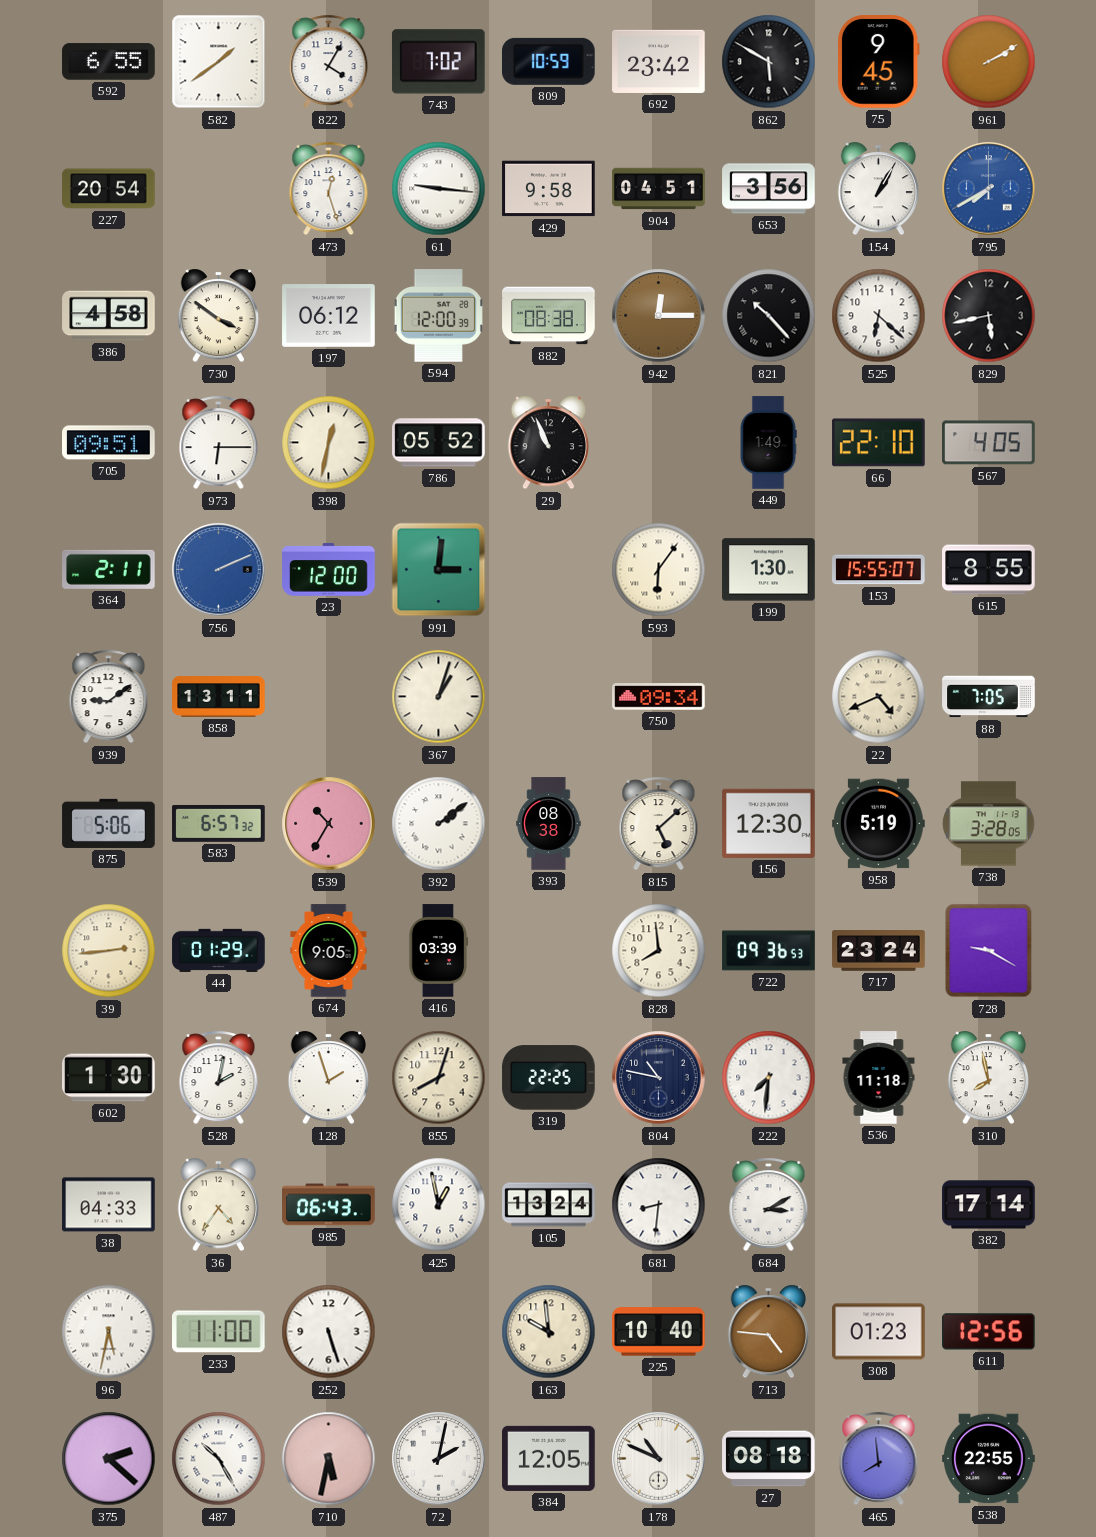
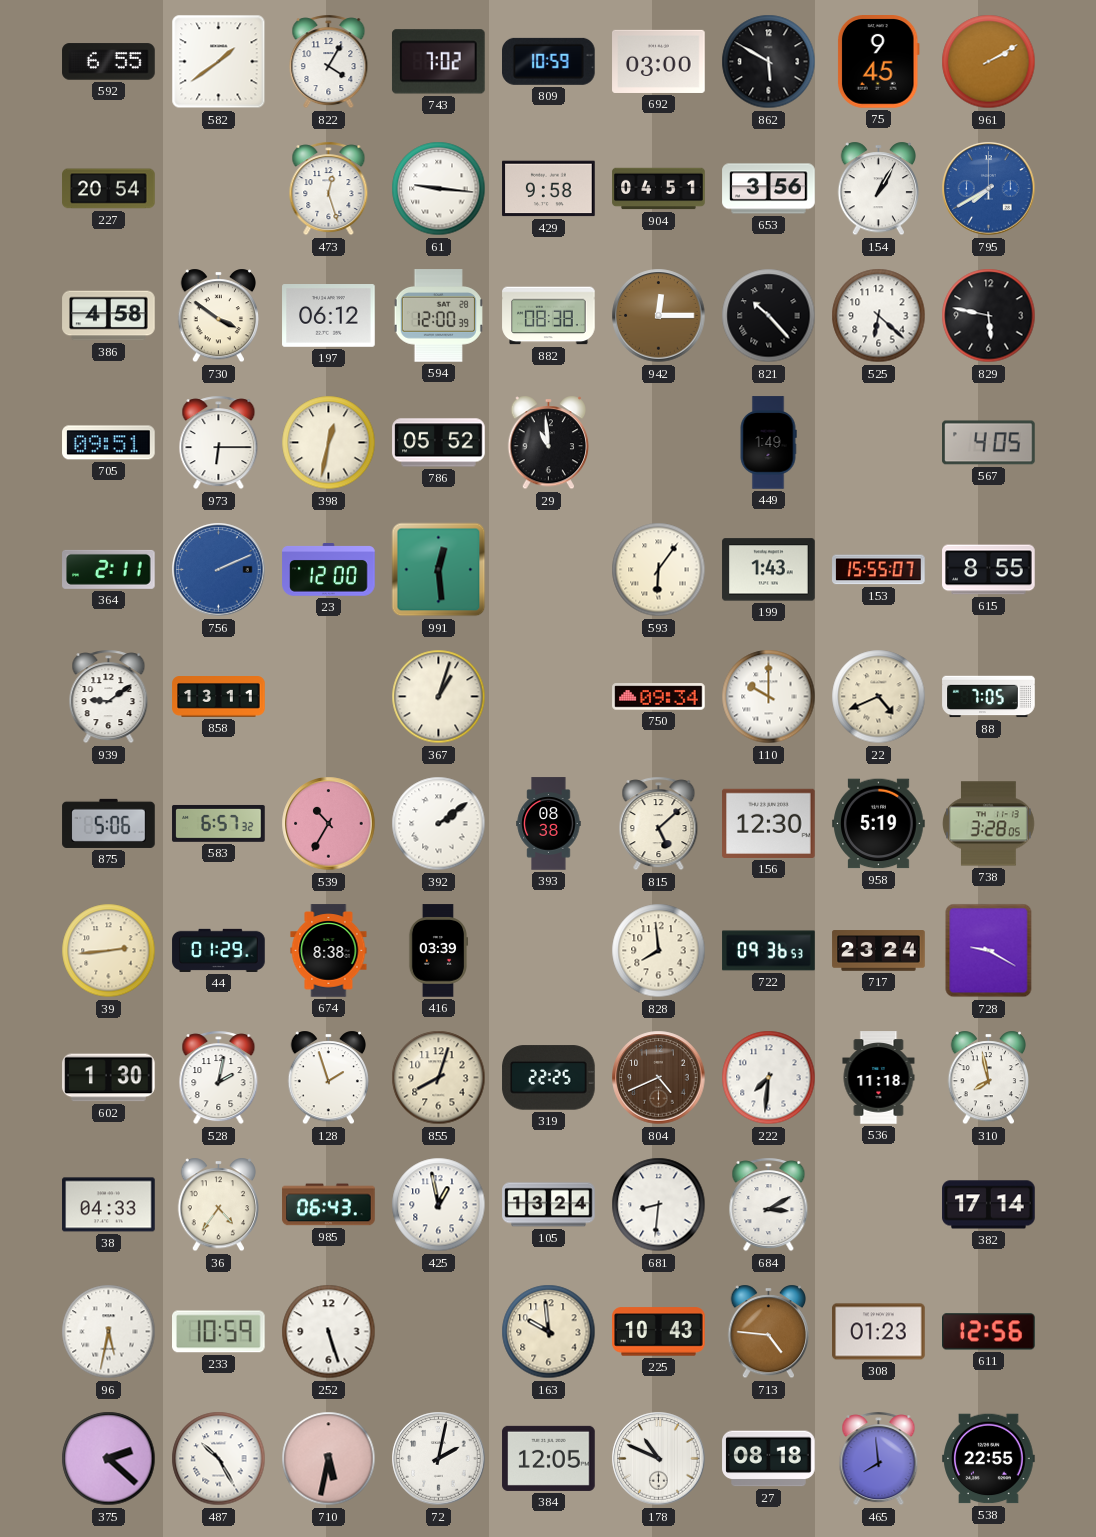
692: 23:42 -> 03:00
829: 5:43 -> 5:47
29: 10:56 -> 10:59
66: 22:10 -> none
991: 3:01 -> 12:29
199: 1:30 -> 1:43
110: none -> 10:00
674: 9:05 -> 8:38
804: 10:47 -> 4:41
804 dial: navy -> brown
233: 11:00 -> 10:59
225: 10:40 -> 10:43
